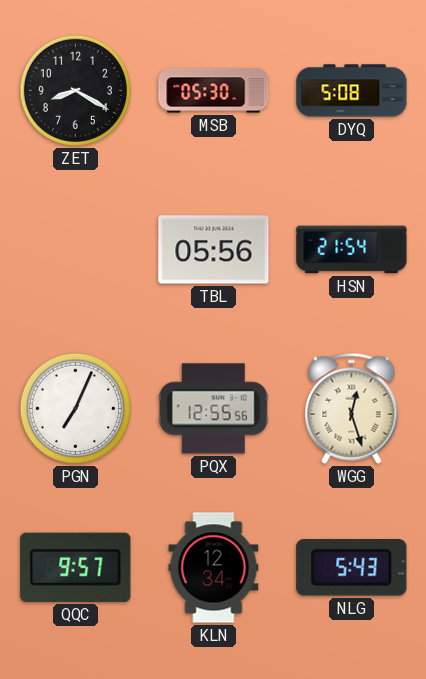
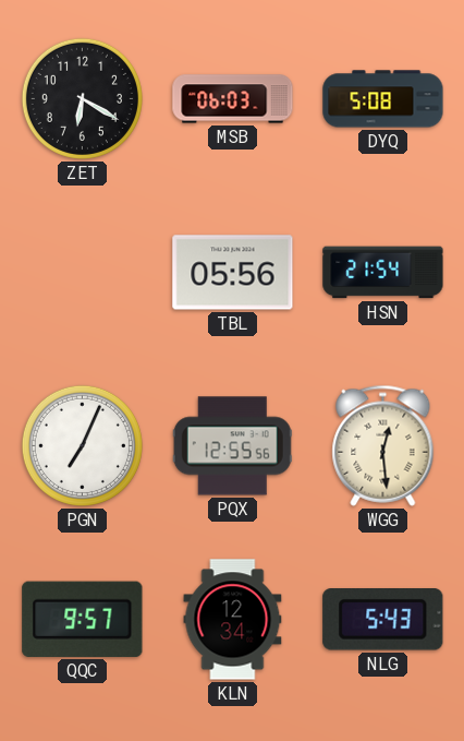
ZET: 8:20 -> 6:20
MSB: 05:30 -> 06:03
WGG: 12:27 -> 12:29
